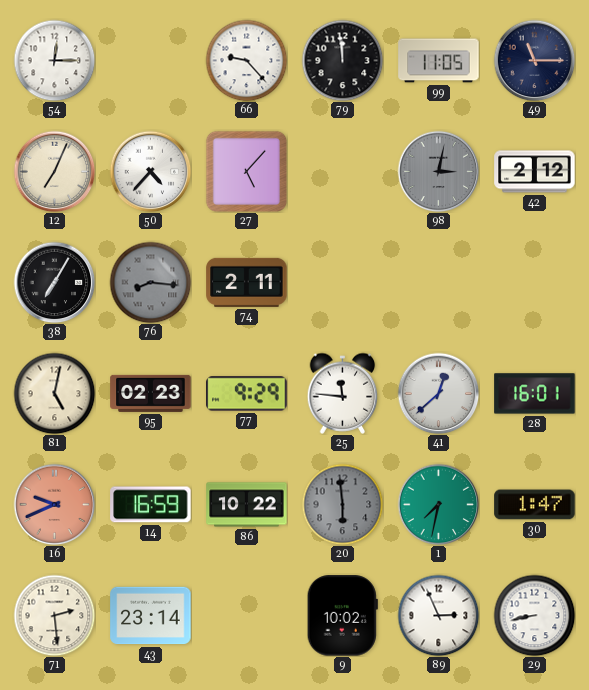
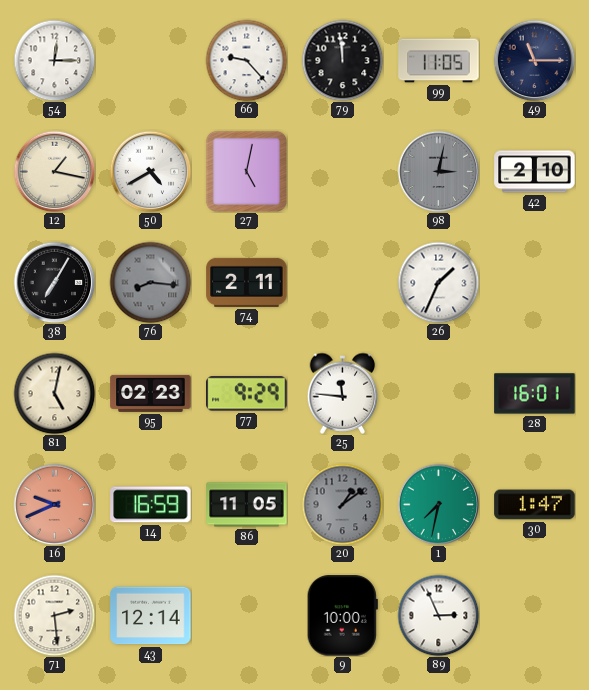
12: 7:04 -> 1:17
50: 4:37 -> 4:40
27: 5:07 -> 5:02
42: 2:12 -> 2:10
26: none -> 1:34
41: 12:38 -> none
86: 10:22 -> 11:05
20: 5:59 -> 1:09
43: 23:14 -> 12:14
9: 10:02 -> 10:00
29: 8:43 -> none
